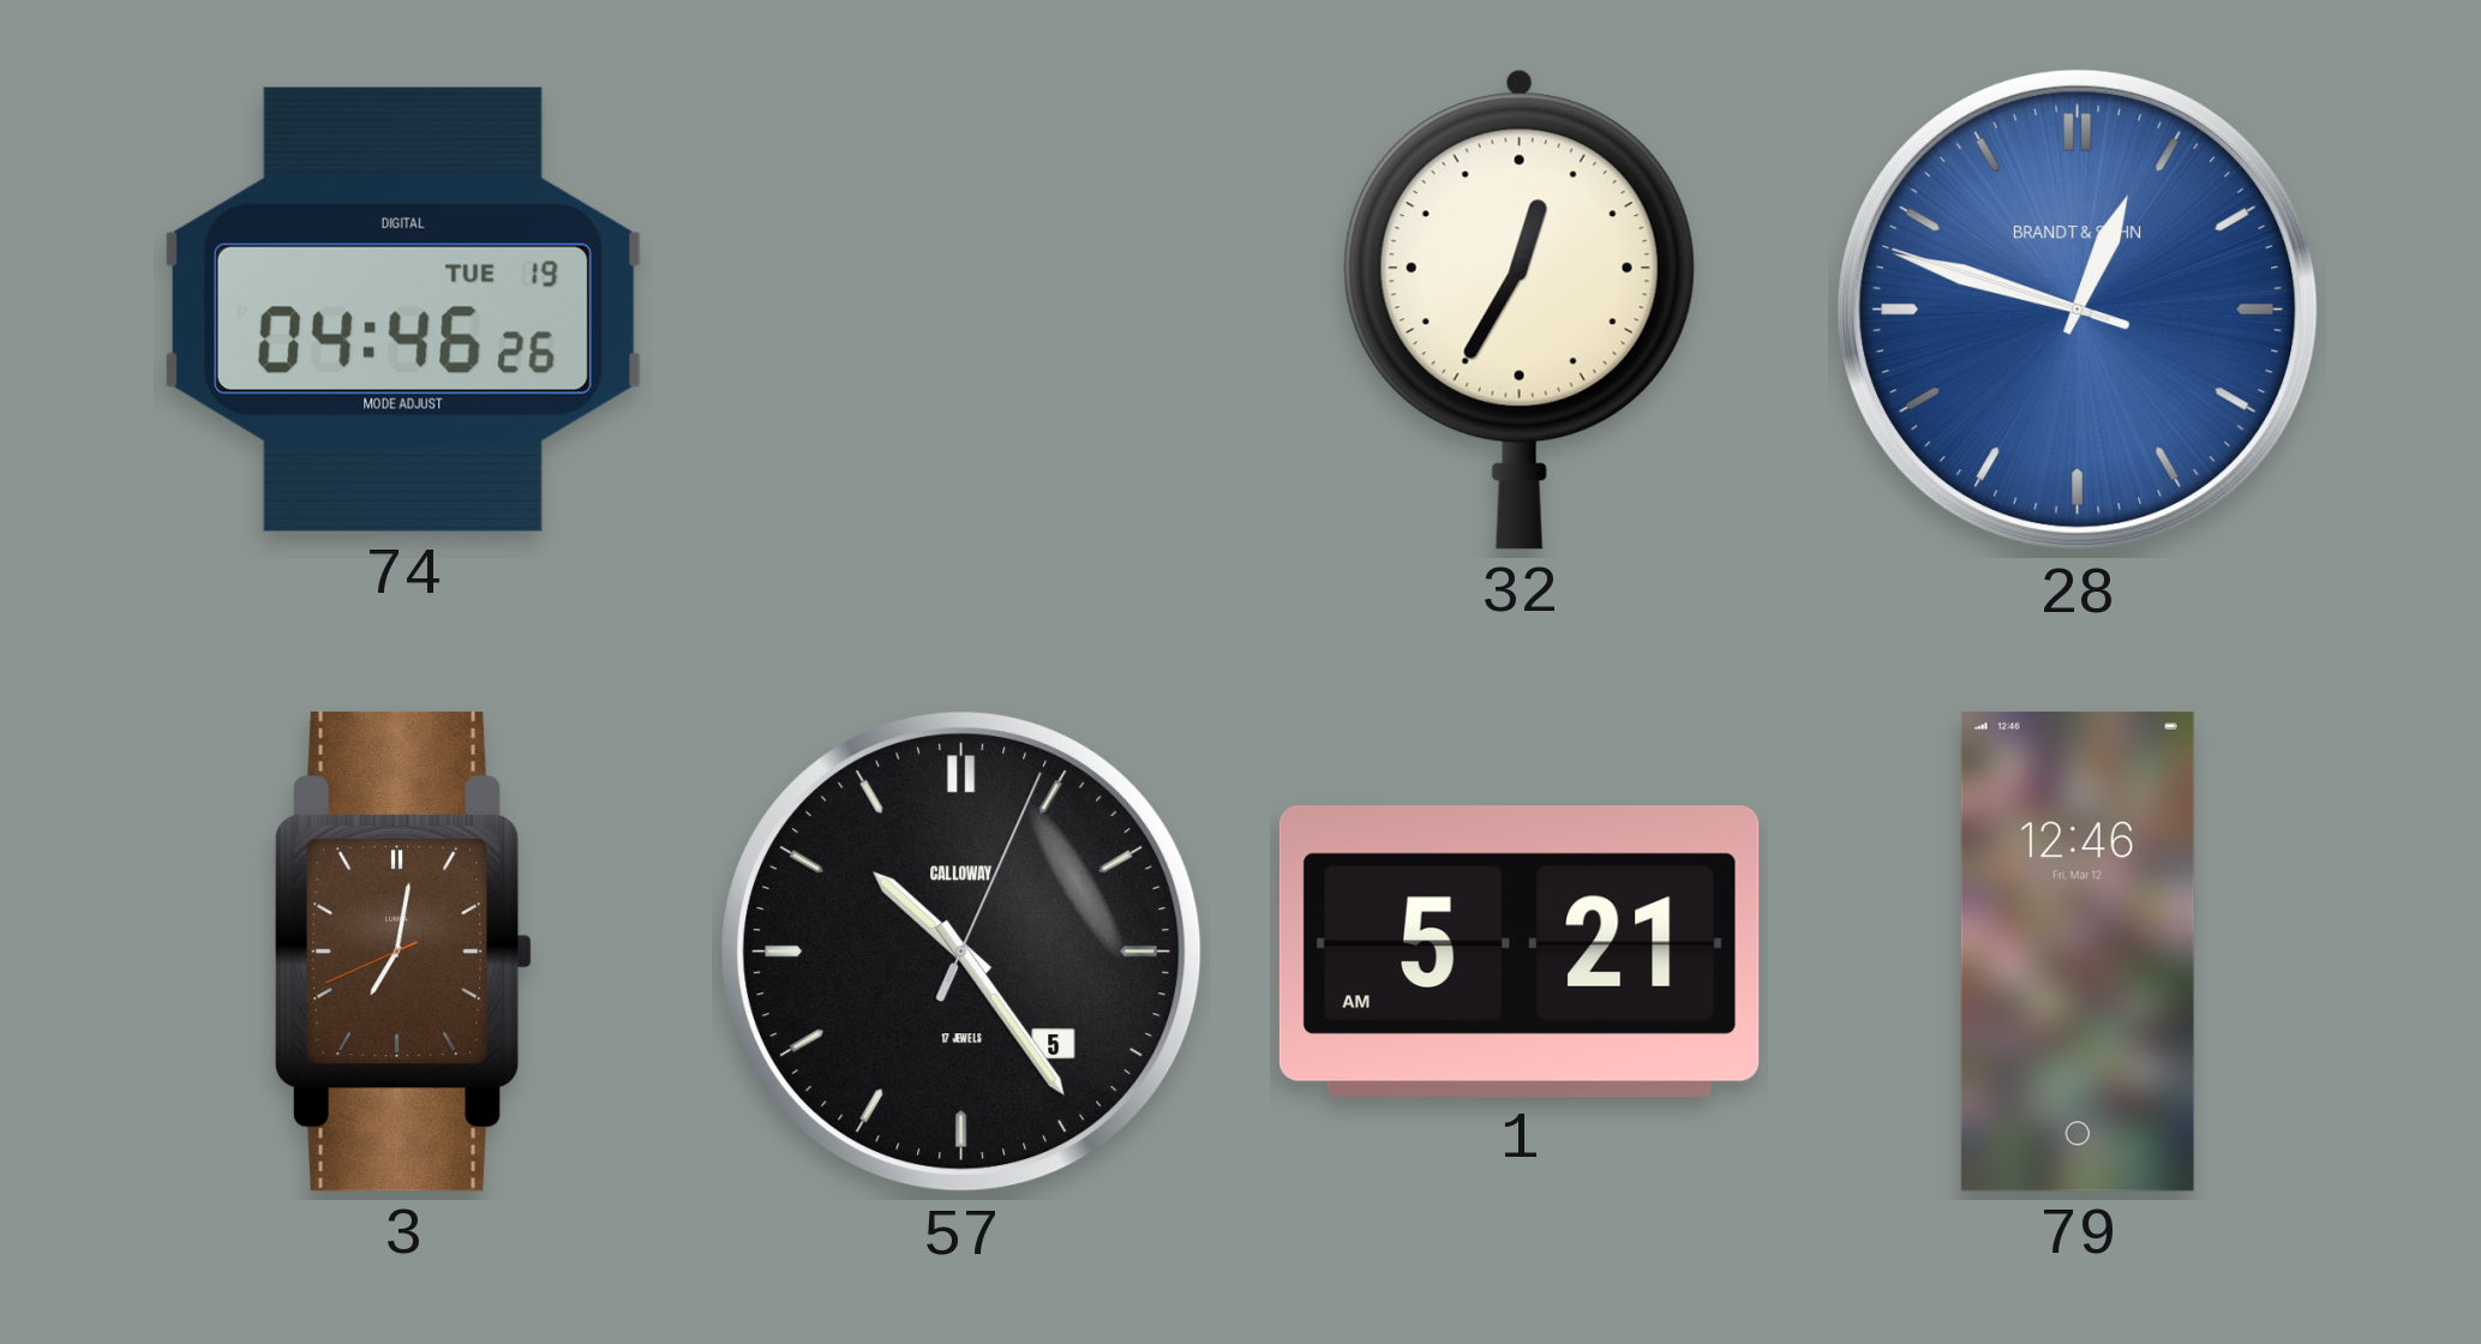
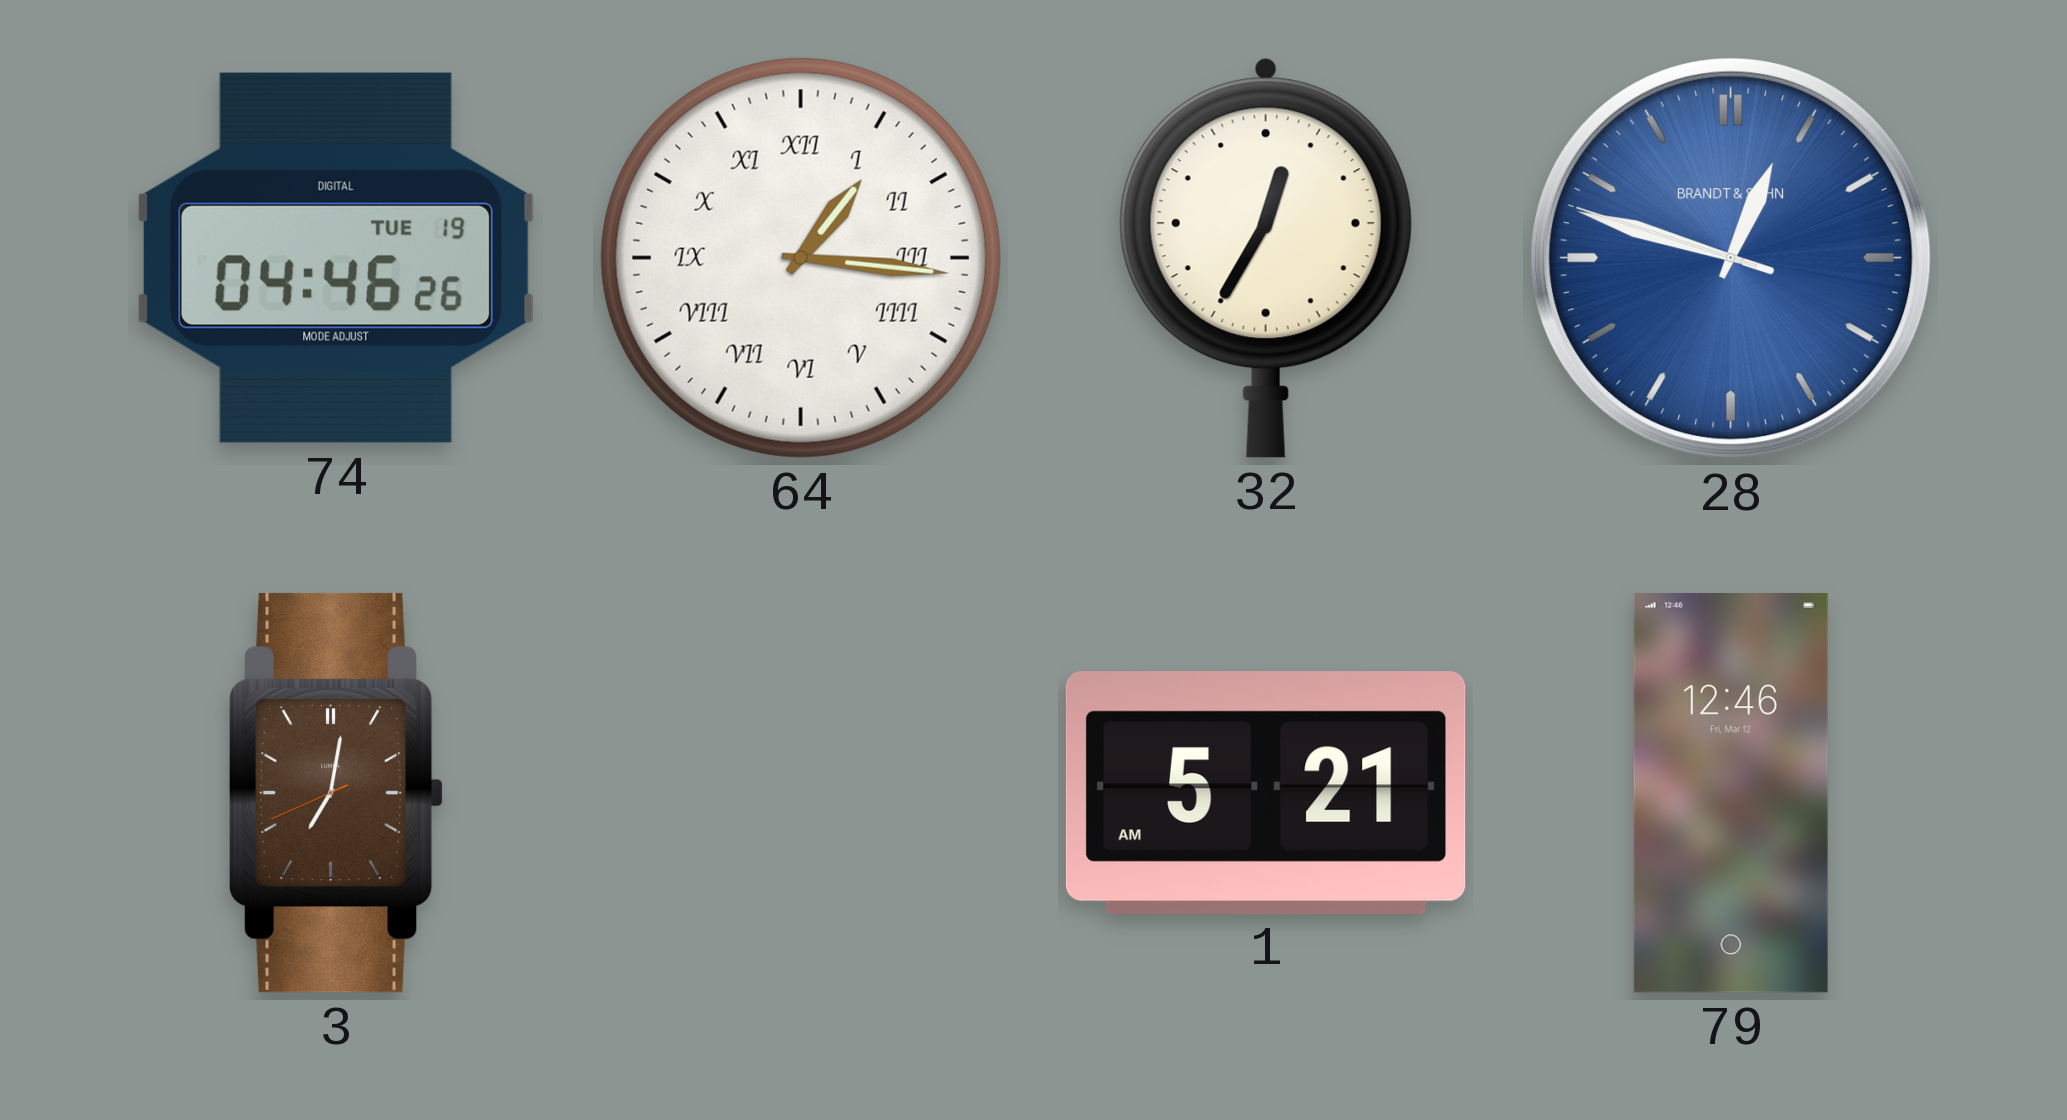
64: none -> 1:16
57: 10:24 -> none
